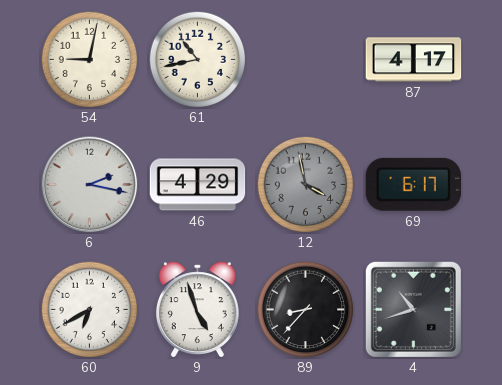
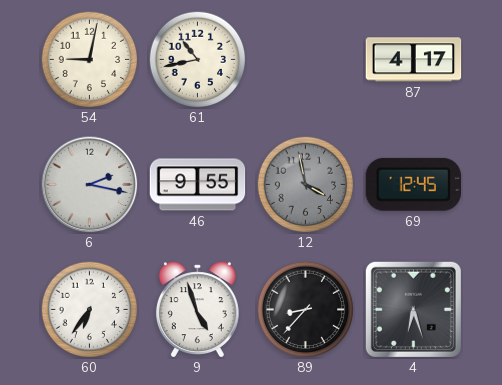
46: 4:29 -> 9:55
69: 6:17 -> 12:45
60: 6:40 -> 6:36
4: 10:42 -> 6:27
